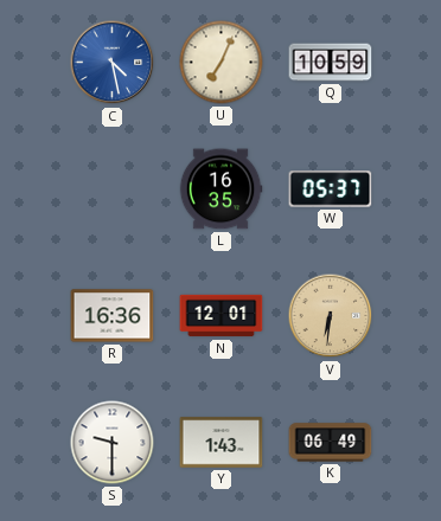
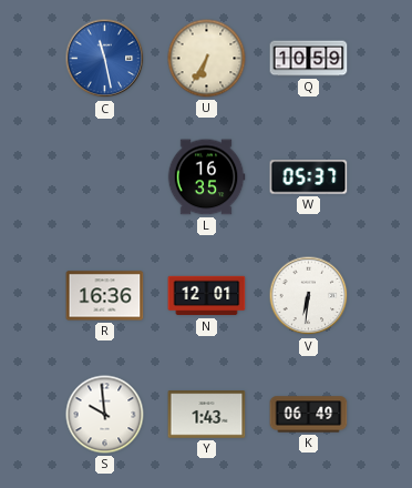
C: 4:28 -> 11:28
U: 7:04 -> 6:35
V dial: champagne -> white
S: 9:30 -> 9:59
